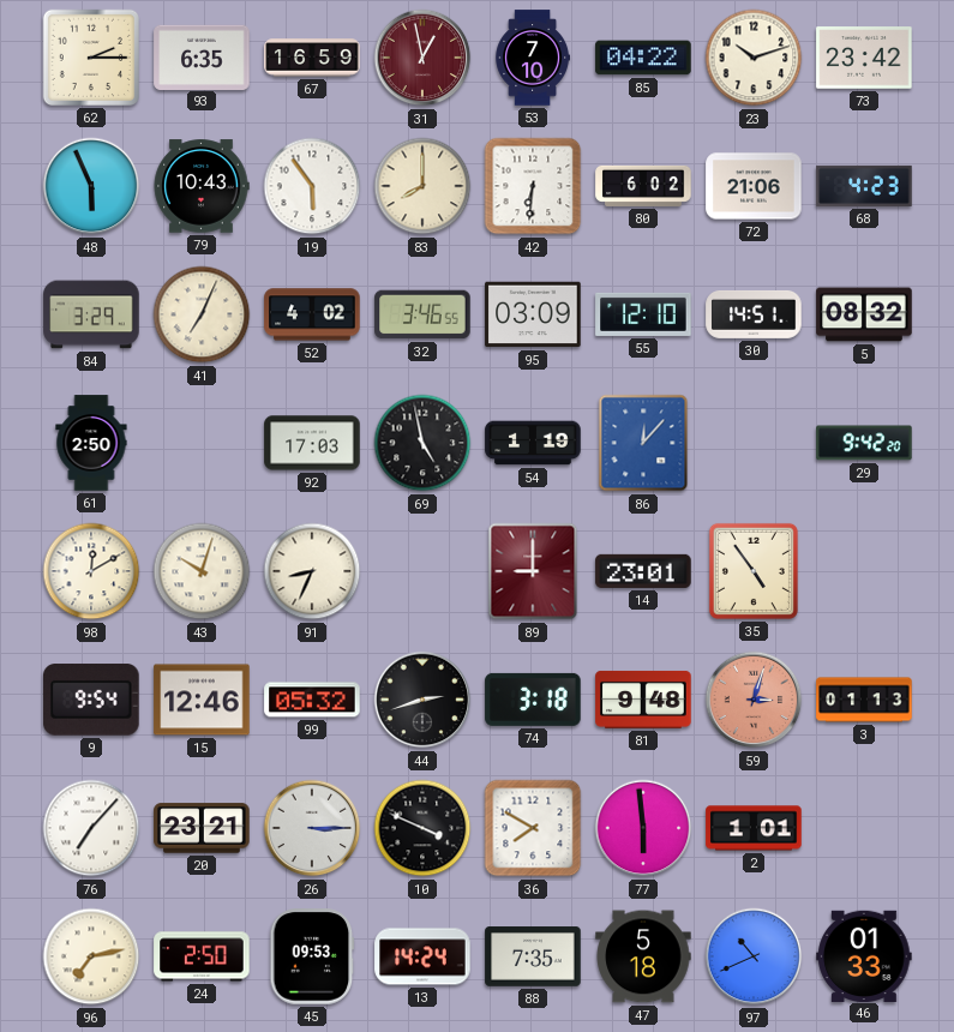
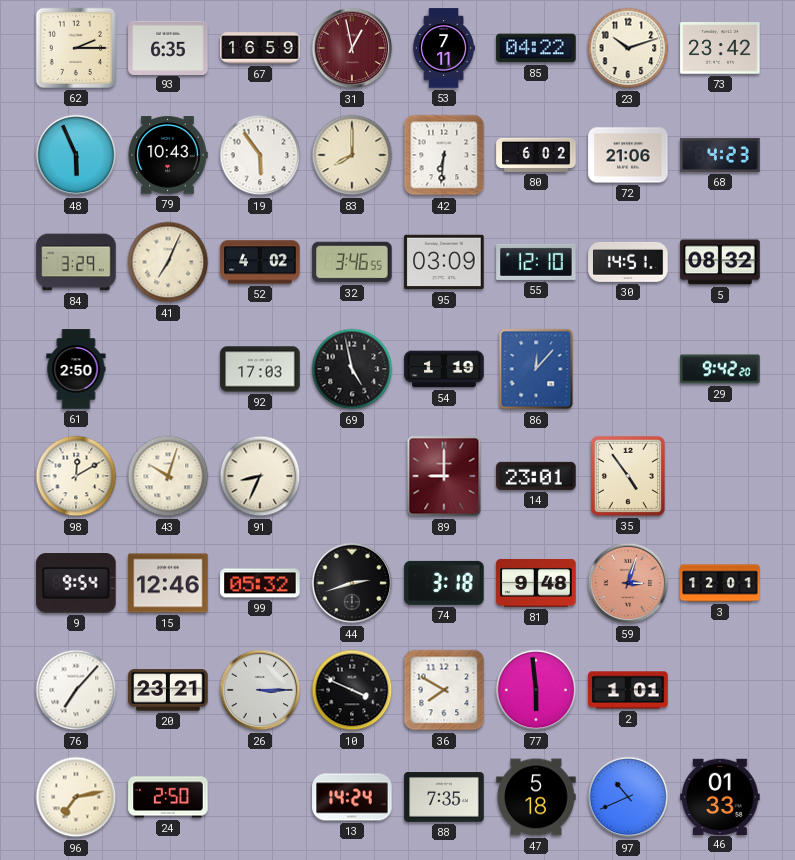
53: 7:10 -> 7:11
3: 01:13 -> 12:01
45: 09:53 -> none
